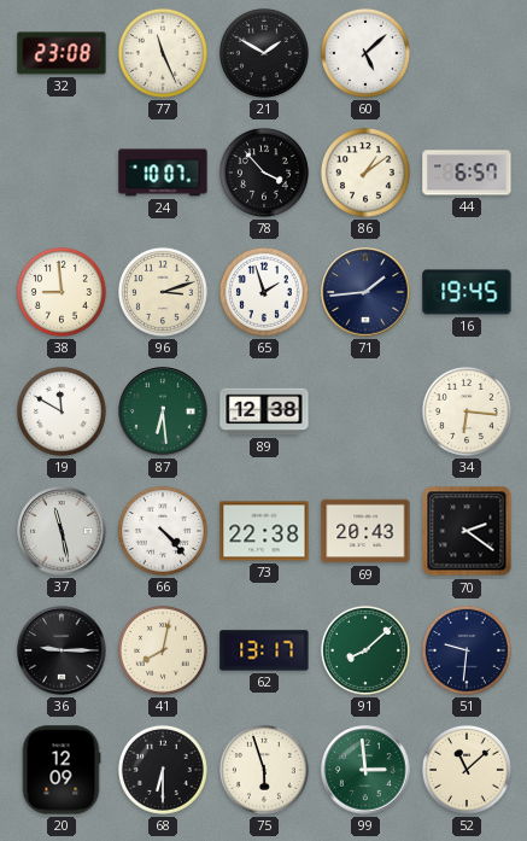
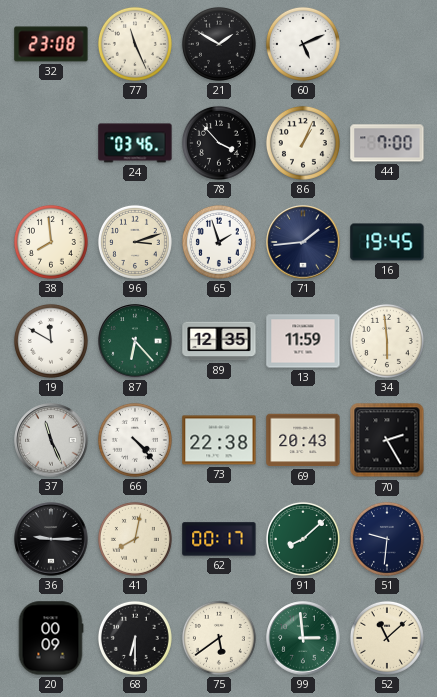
60: 5:08 -> 5:11
24: 10:07 -> 03:46
86: 1:09 -> 1:04
44: 6:57 -> 7:00
38: 8:59 -> 7:59
87: 6:29 -> 6:23
89: 12:38 -> 12:35
13: none -> 11:59
34: 6:16 -> 5:59
37: 11:28 -> 11:26
70: 2:21 -> 2:25
62: 13:17 -> 00:17
20: 12:09 -> 00:09
75: 5:57 -> 5:39
